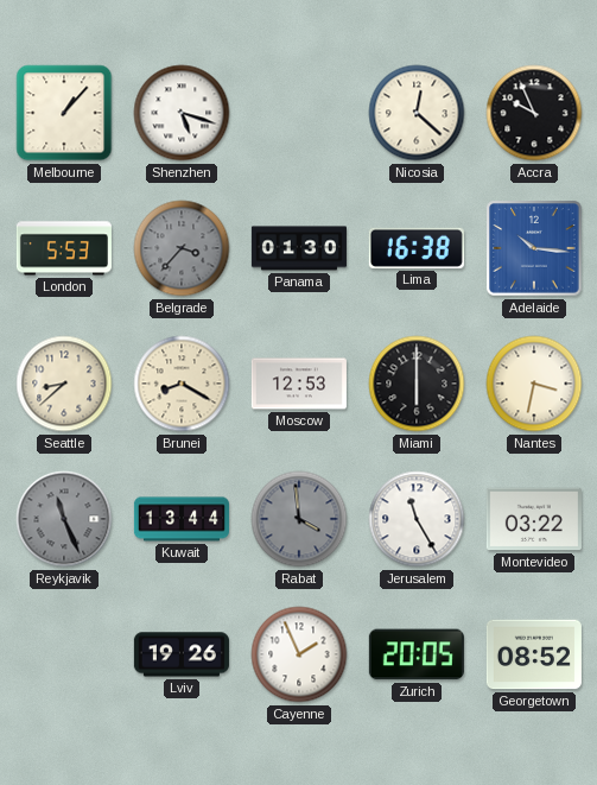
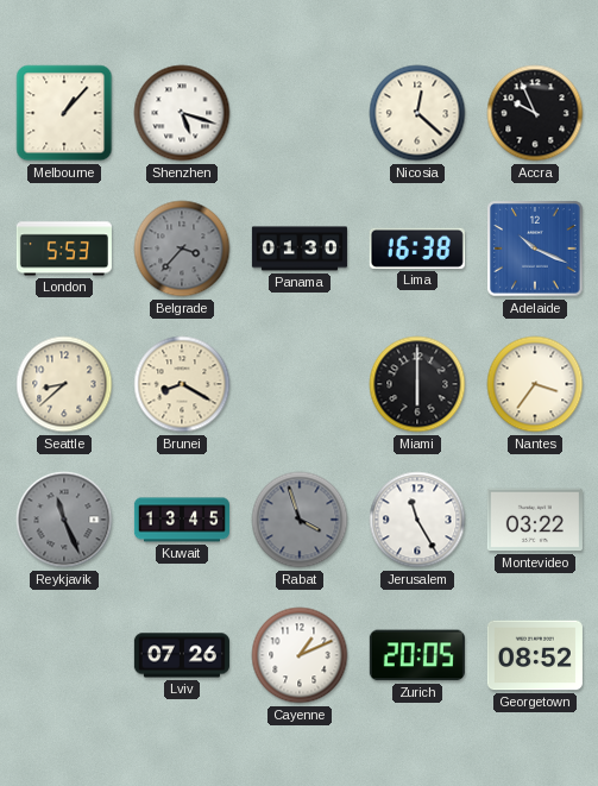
Adelaide: 10:16 -> 10:19
Moscow: 12:53 -> none
Nantes: 3:32 -> 3:36
Kuwait: 13:44 -> 13:45
Rabat: 3:59 -> 3:57
Lviv: 19:26 -> 07:26
Cayenne: 1:56 -> 1:11
